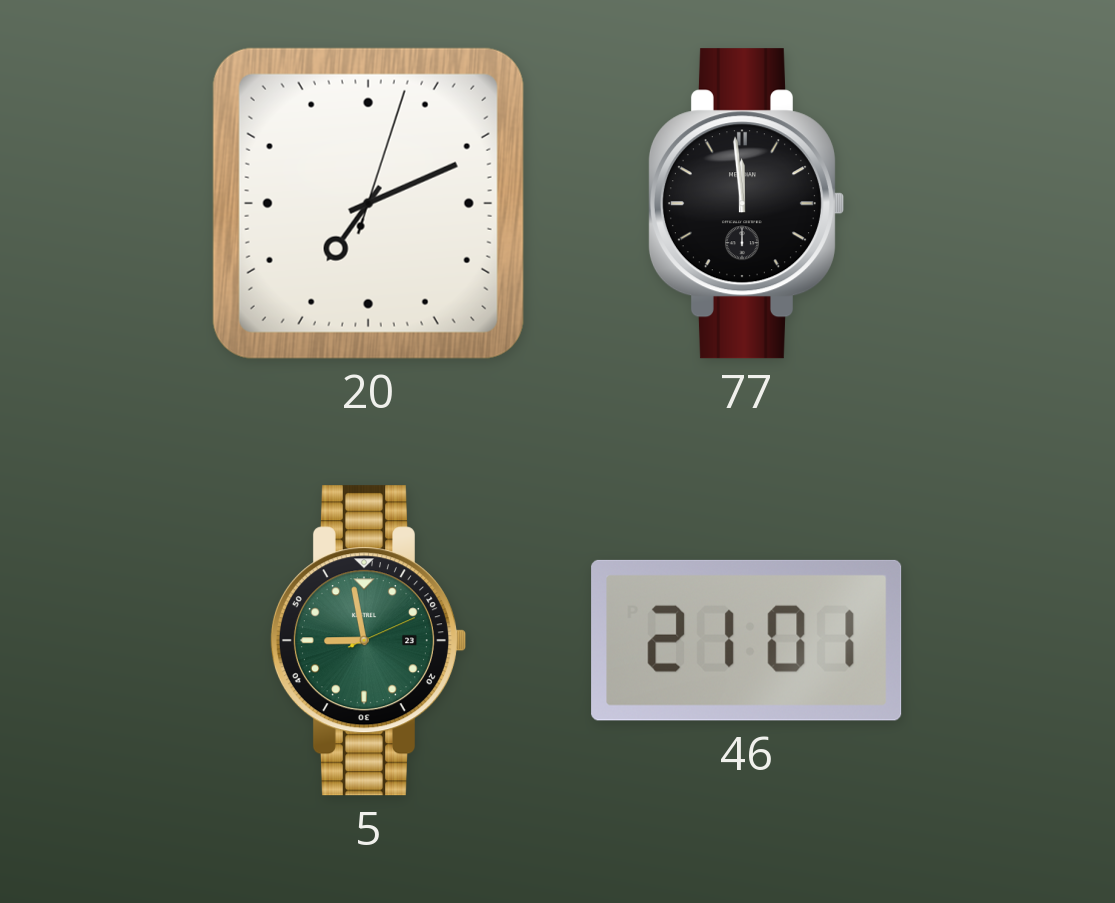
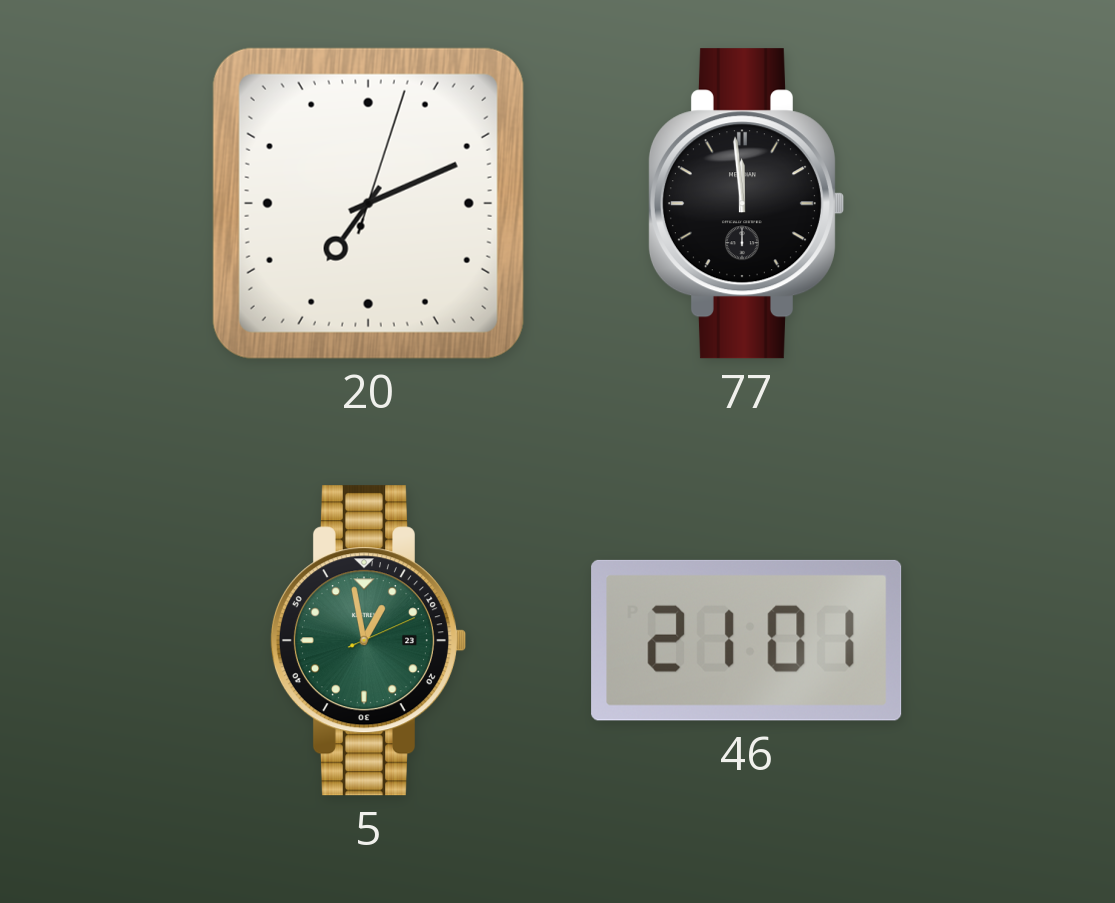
5: 8:58 -> 12:58
